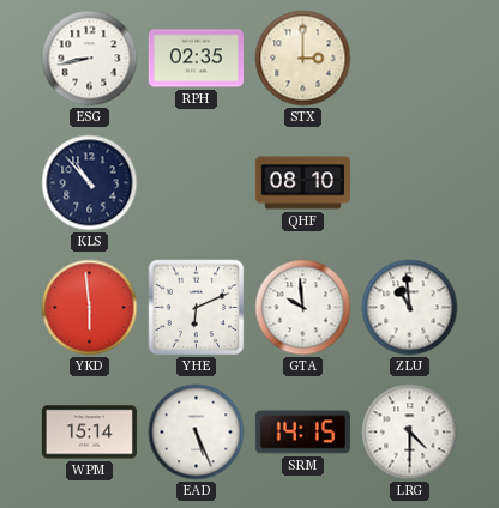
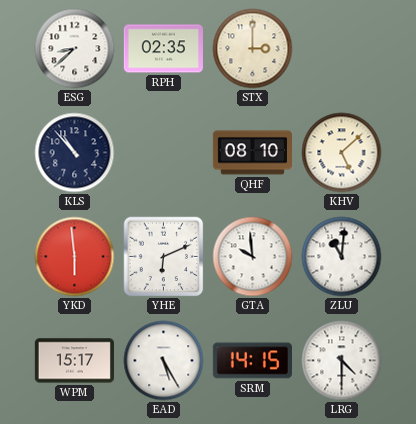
ESG: 8:43 -> 8:38
KHV: none -> 5:08
ZLU: 10:59 -> 11:01
WPM: 15:14 -> 15:17
EAD: 5:26 -> 5:25
